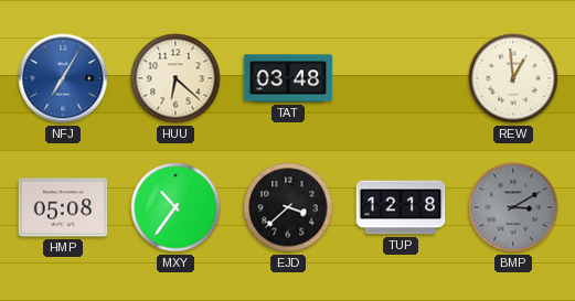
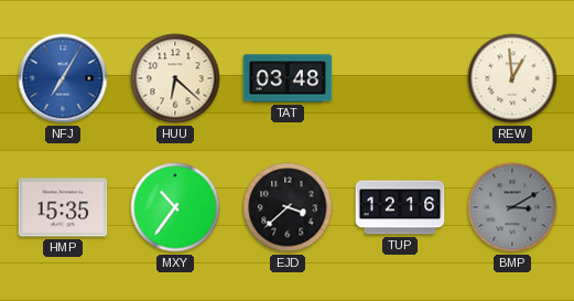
HMP: 05:08 -> 15:35
TUP: 12:18 -> 12:16
